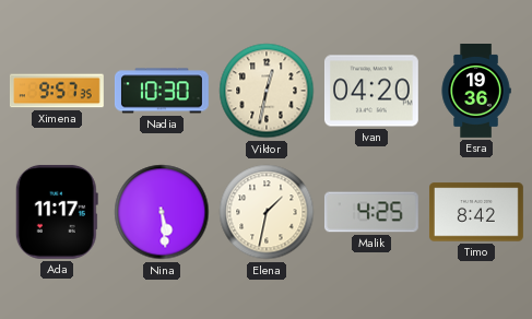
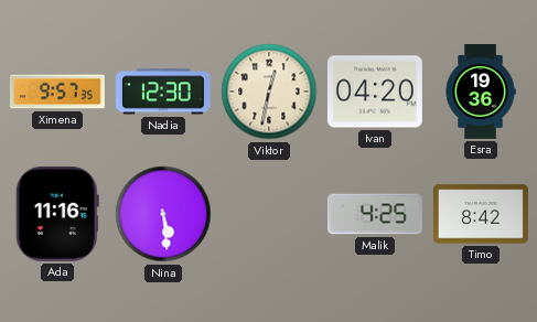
Nadia: 10:30 -> 12:30
Ada: 11:17 -> 11:16
Elena: 1:32 -> none
